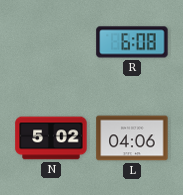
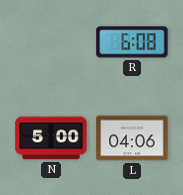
N: 5:02 -> 5:00
